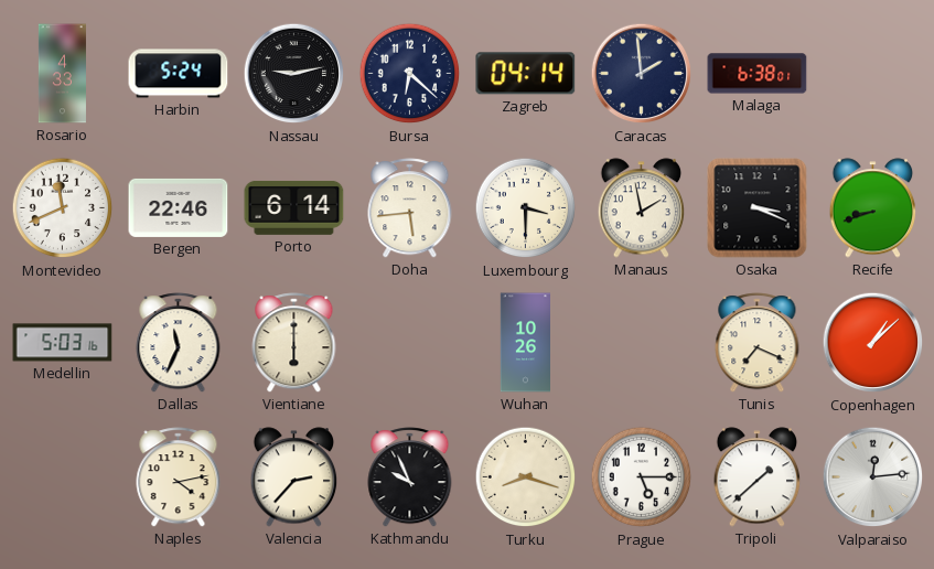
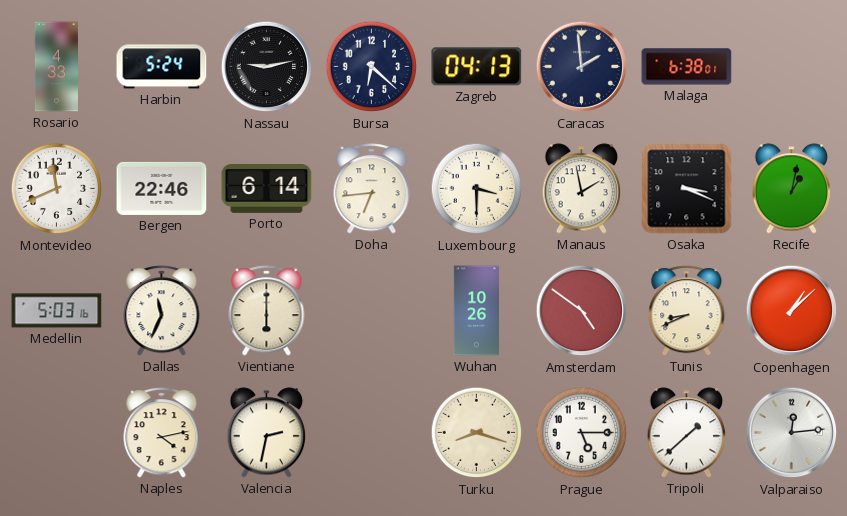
Zagreb: 04:14 -> 04:13
Doha: 5:44 -> 6:44
Recife: 8:42 -> 1:02
Amsterdam: none -> 4:51
Tunis: 7:19 -> 8:41
Valencia: 2:37 -> 2:32
Kathmandu: 9:56 -> none
